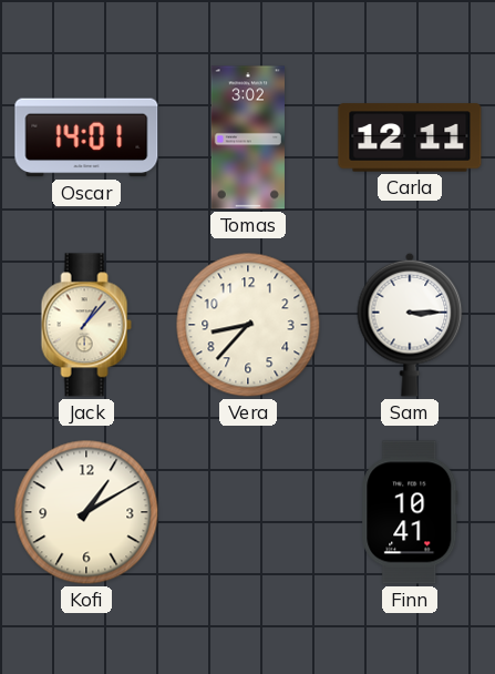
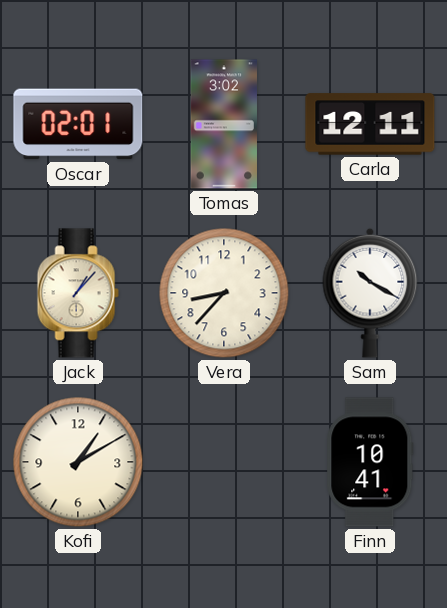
Oscar: 14:01 -> 02:01
Sam: 3:15 -> 10:20
